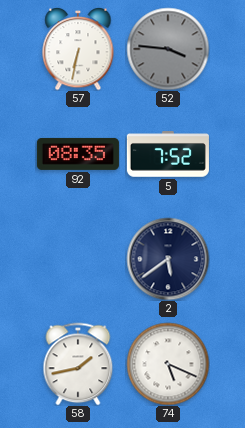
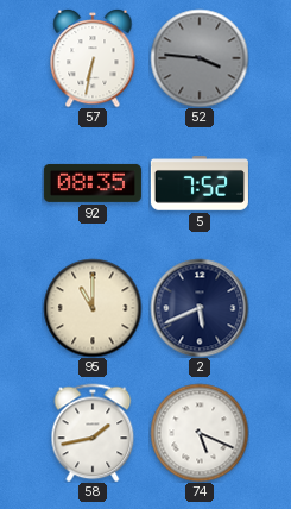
95: none -> 11:00
2: 5:39 -> 5:41
